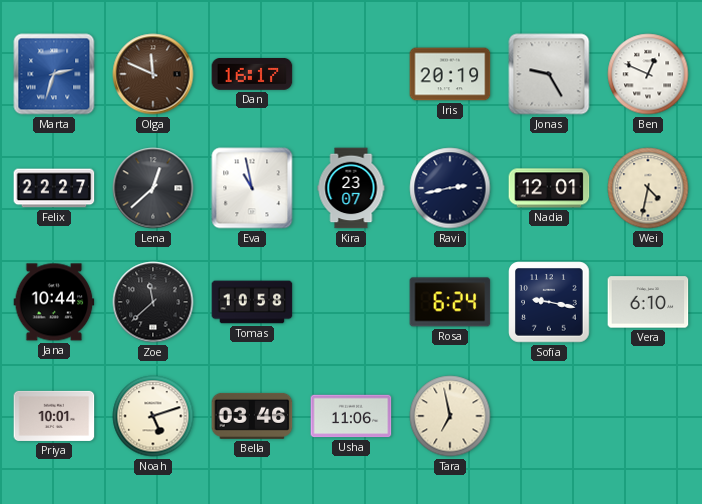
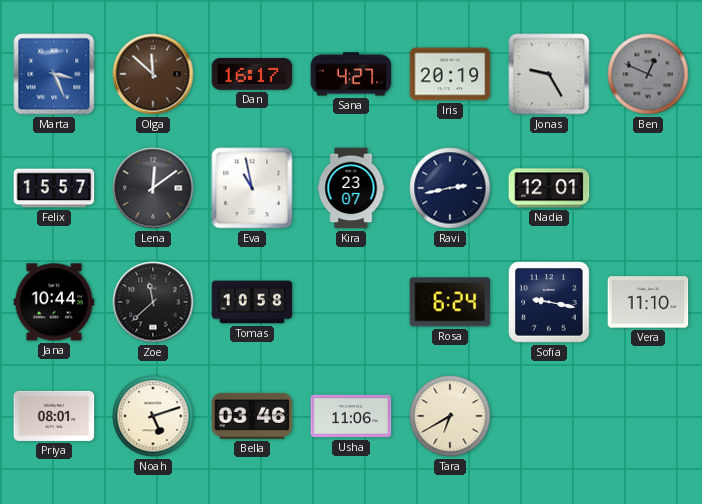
Marta: 2:33 -> 3:26
Olga: 11:49 -> 11:52
Sana: none -> 4:27
Ben dial: white -> grey
Felix: 22:27 -> 15:57
Lena: 12:38 -> 12:09
Wei: 4:32 -> none
Vera: 6:10 -> 11:10
Priya: 10:01 -> 08:01
Tara: 6:58 -> 6:40
